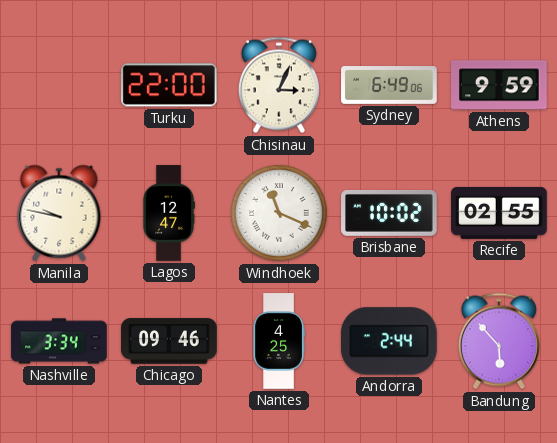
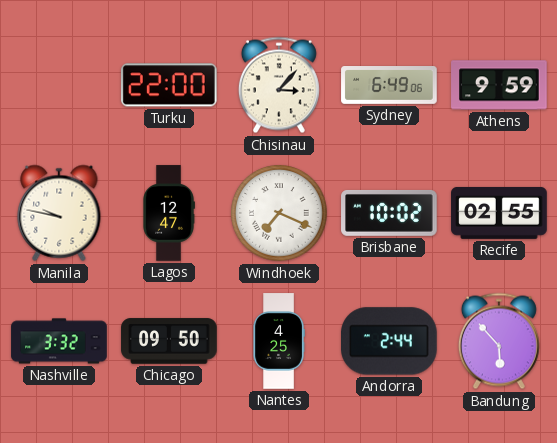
Chisinau: 3:04 -> 3:07
Windhoek: 11:19 -> 7:19
Nashville: 3:34 -> 3:32
Chicago: 09:46 -> 09:50
